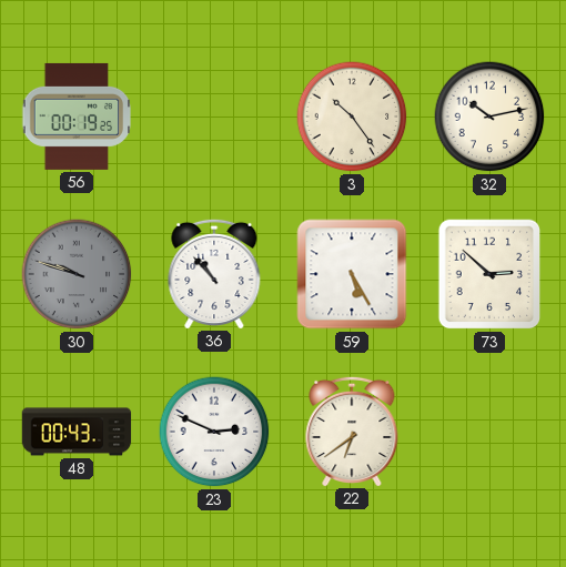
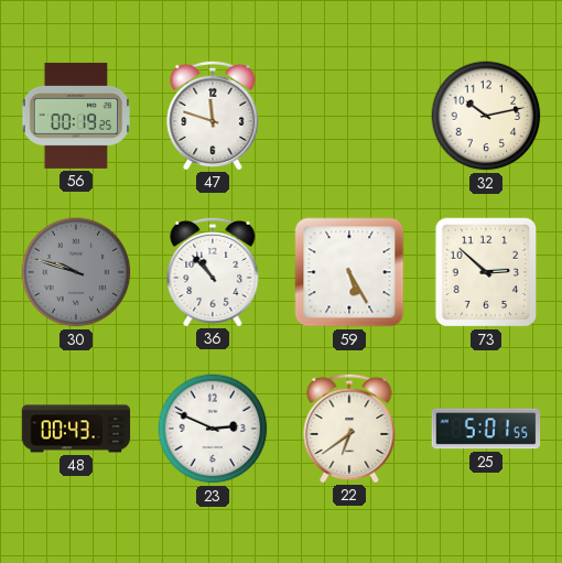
47: none -> 11:48
3: 10:24 -> none
25: none -> 5:01
